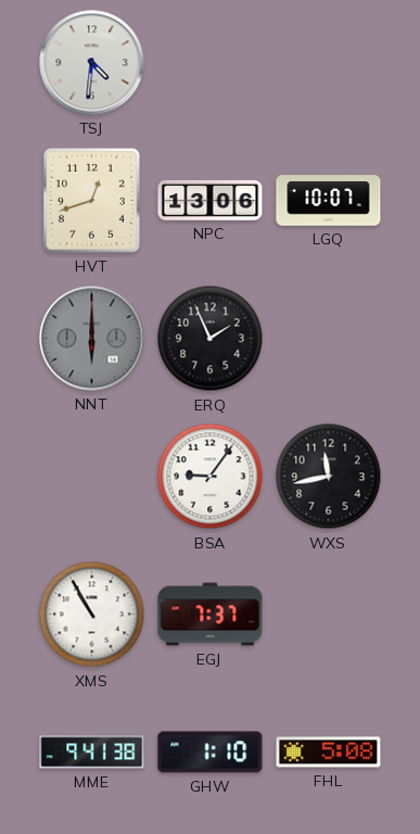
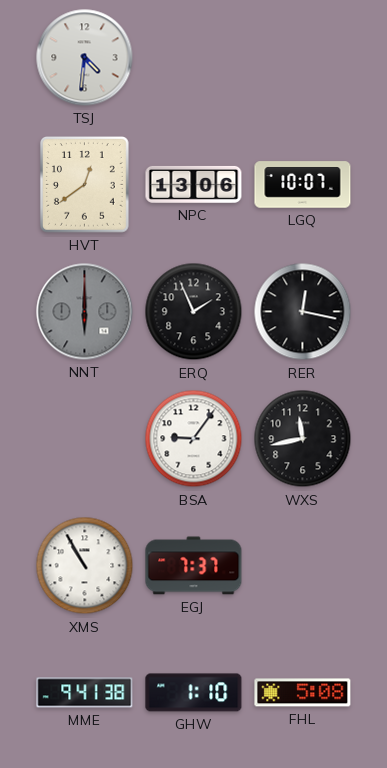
HVT: 12:42 -> 12:39
RER: none -> 12:17
